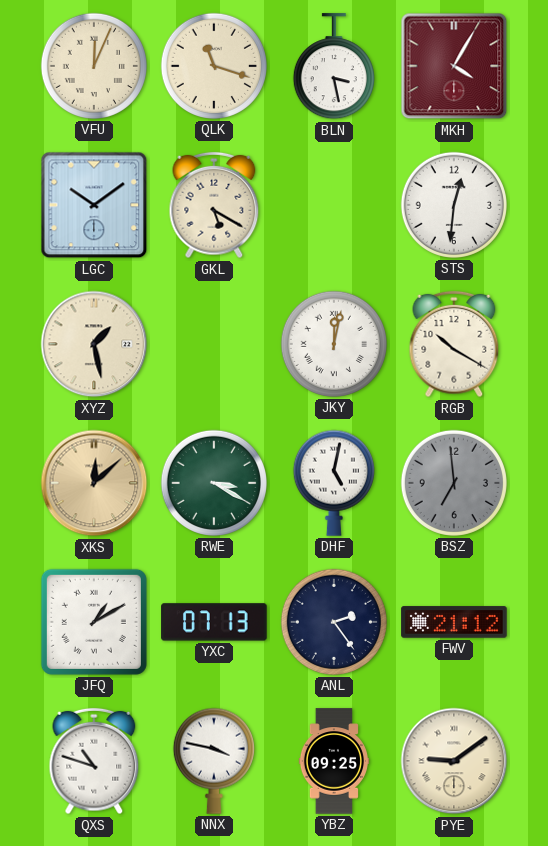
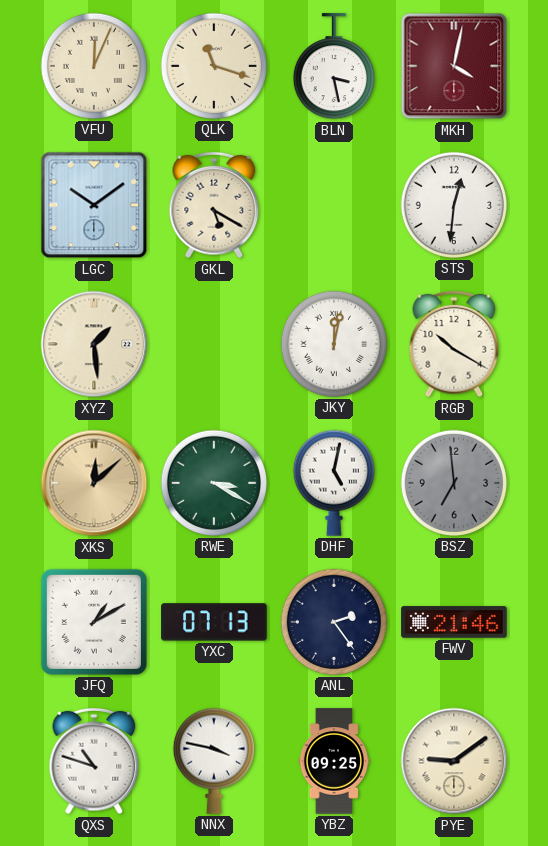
MKH: 4:05 -> 4:02
XYZ: 1:28 -> 1:29
FWV: 21:12 -> 21:46
